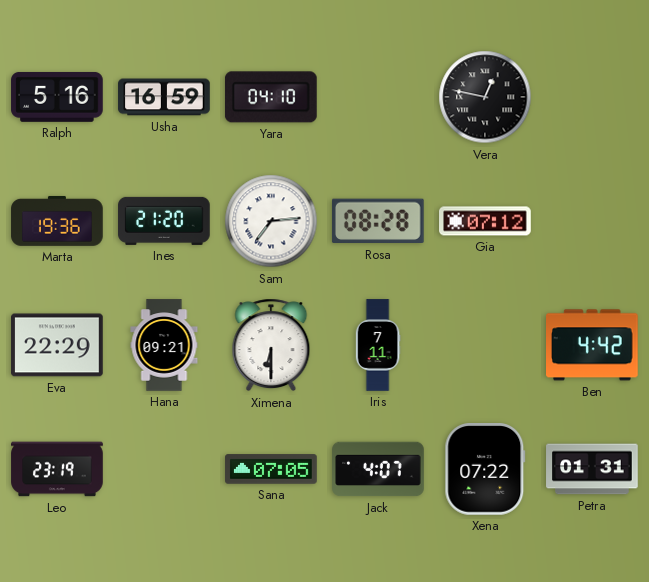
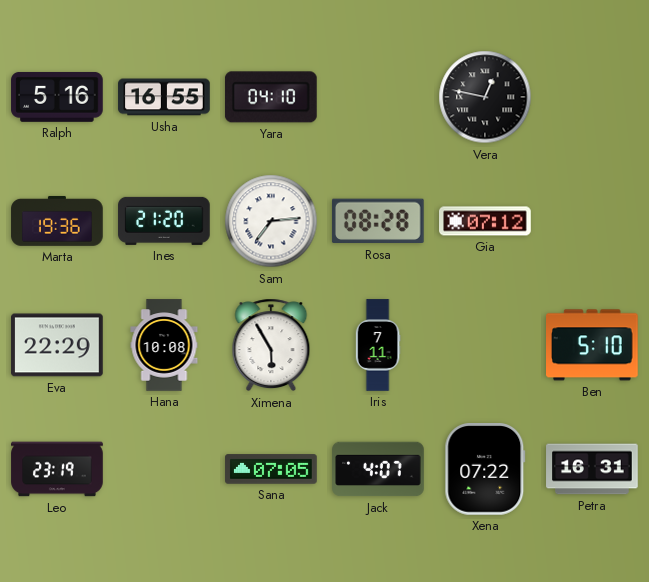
Usha: 16:59 -> 16:55
Hana: 09:21 -> 10:08
Ximena: 6:30 -> 5:55
Ben: 4:42 -> 5:10
Petra: 01:31 -> 16:31
